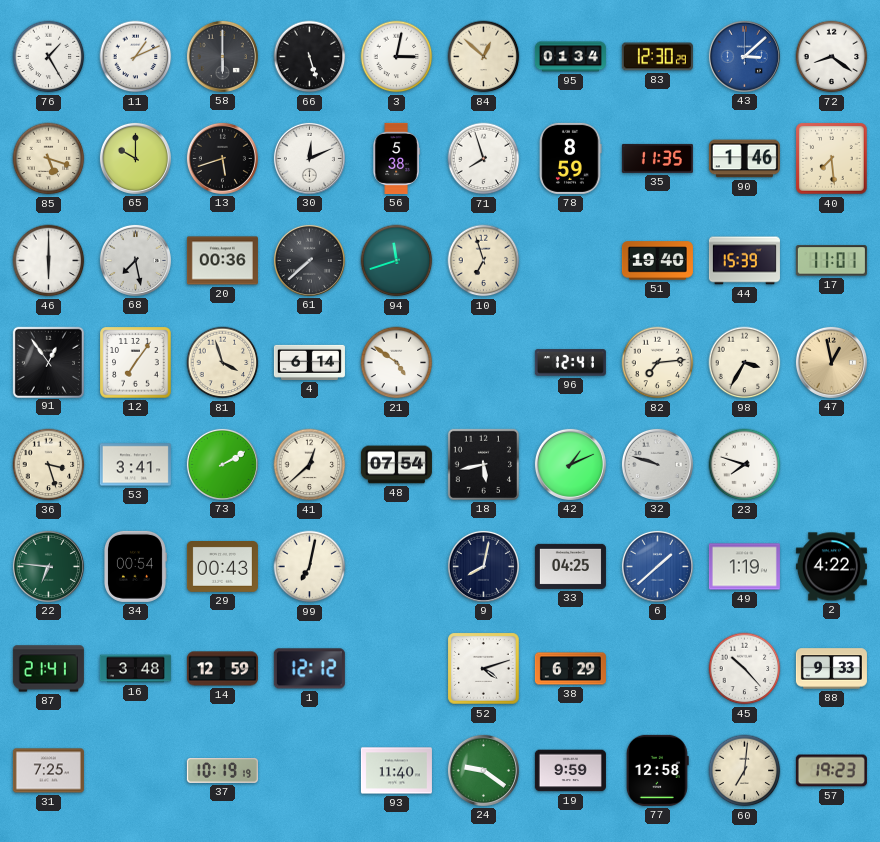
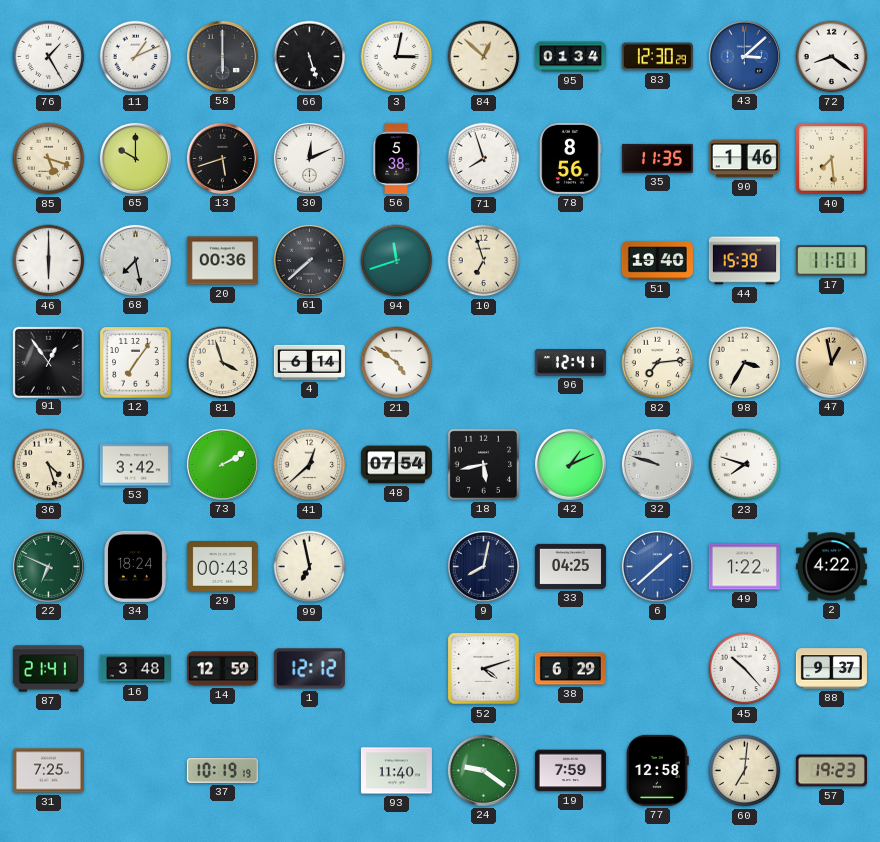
78: 8:59 -> 8:56
36: 3:27 -> 4:27
53: 3:41 -> 3:42
22: 6:46 -> 6:49
34: 00:54 -> 18:24
99: 7:02 -> 6:58
49: 1:19 -> 1:22
88: 9:33 -> 9:37
19: 9:59 -> 7:59
